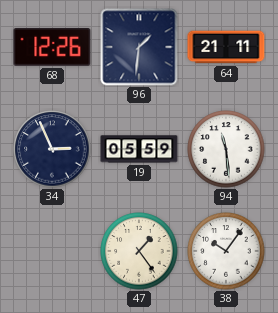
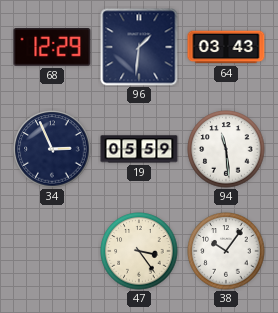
68: 12:26 -> 12:29
64: 21:11 -> 03:43
47: 1:24 -> 3:24
